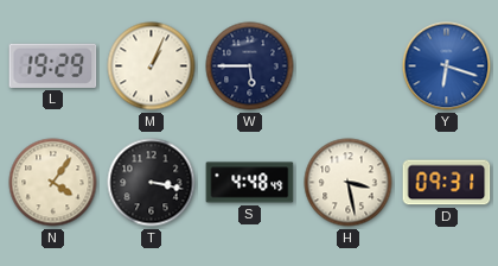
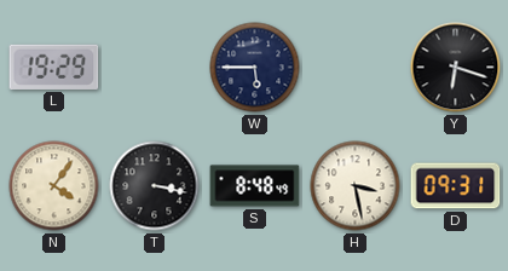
M: 1:04 -> none
Y dial: blue -> black
S: 4:48 -> 8:48
